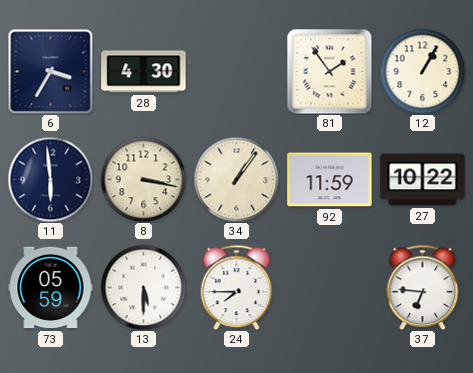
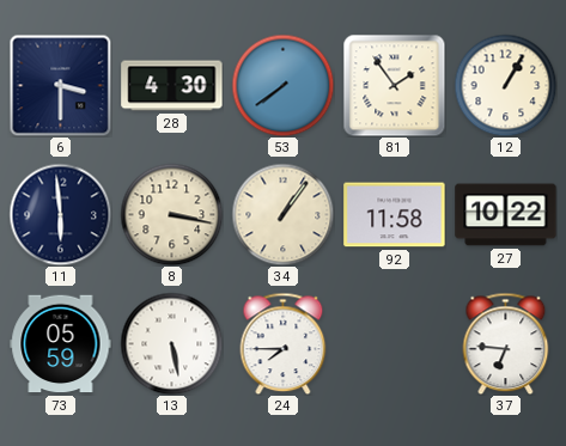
6: 3:35 -> 3:30
53: none -> 7:39
92: 11:59 -> 11:58
13: 5:30 -> 5:28
